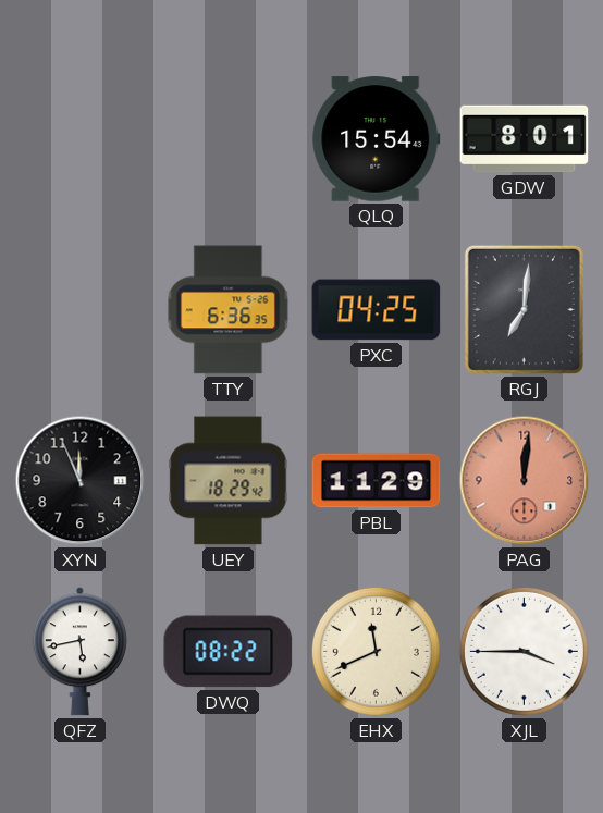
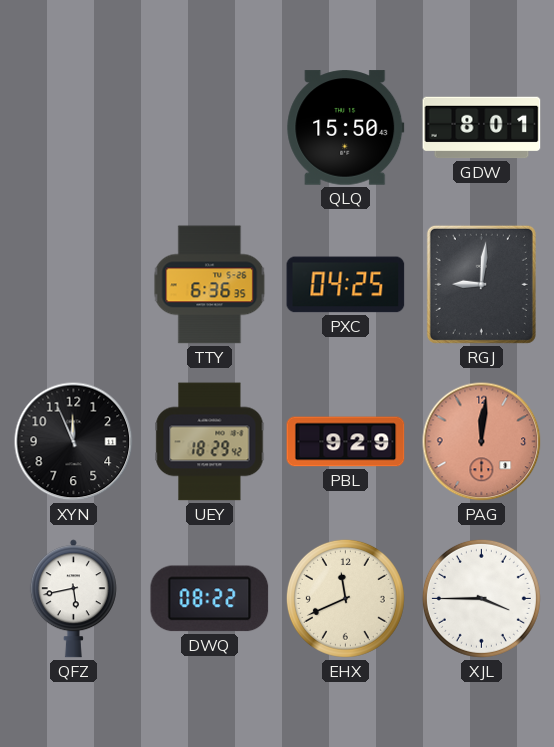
QLQ: 15:54 -> 15:50
RGJ: 7:01 -> 9:01
PBL: 11:29 -> 9:29
